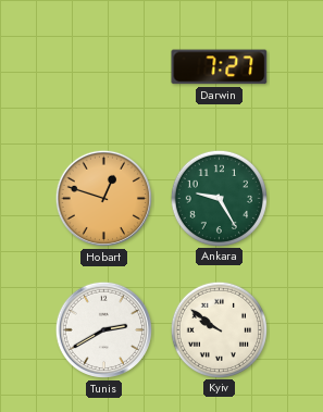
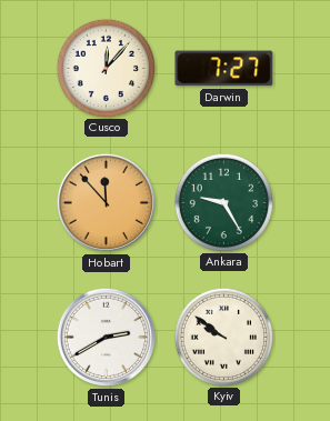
Cusco: none -> 12:07
Hobart: 12:48 -> 11:53
